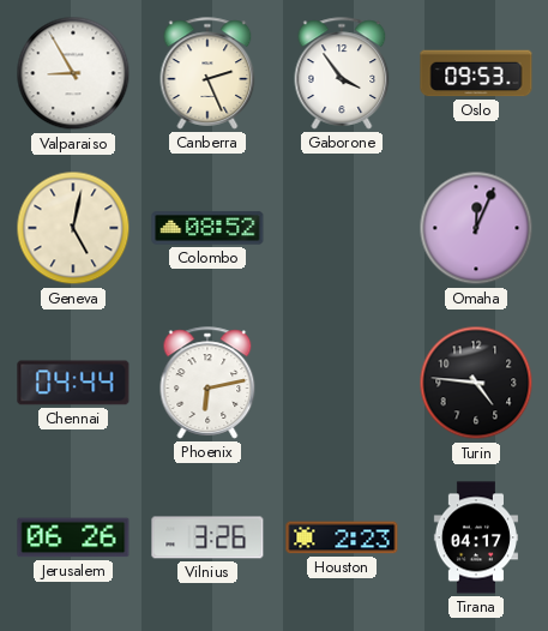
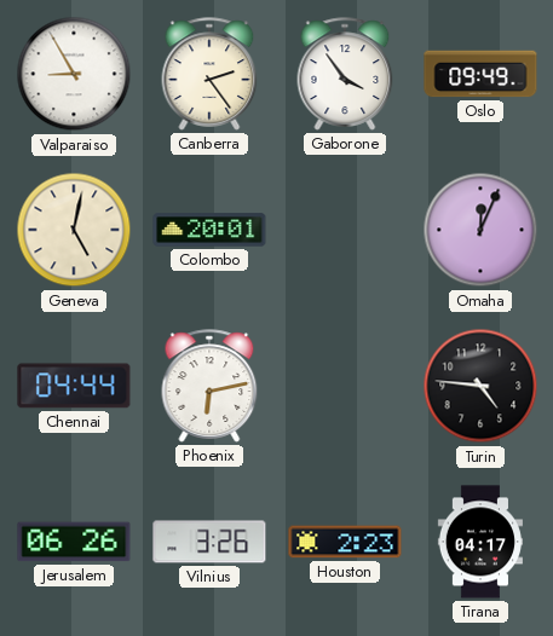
Canberra: 2:26 -> 2:24
Oslo: 09:53 -> 09:49
Colombo: 08:52 -> 20:01
